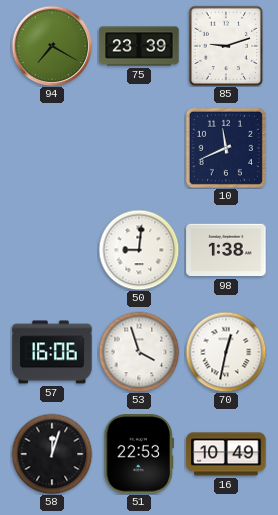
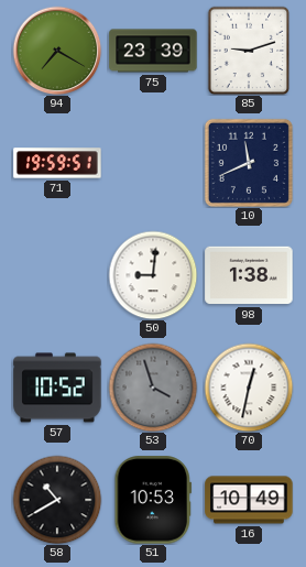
71: none -> 19:59
57: 16:06 -> 10:52
53 dial: white -> grey
58: 12:03 -> 10:40
51: 22:53 -> 10:53
